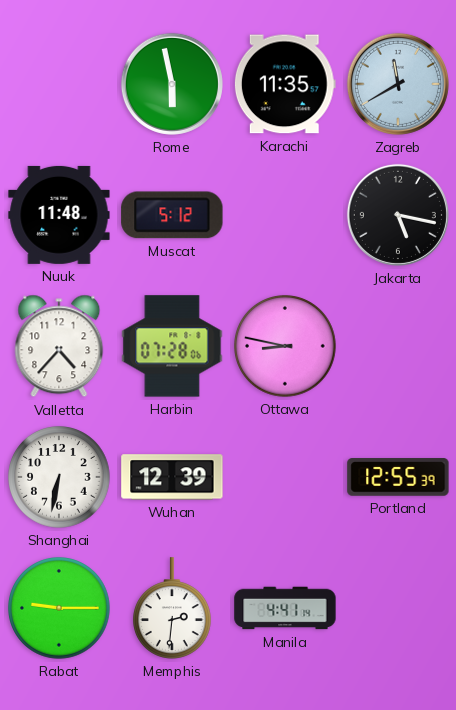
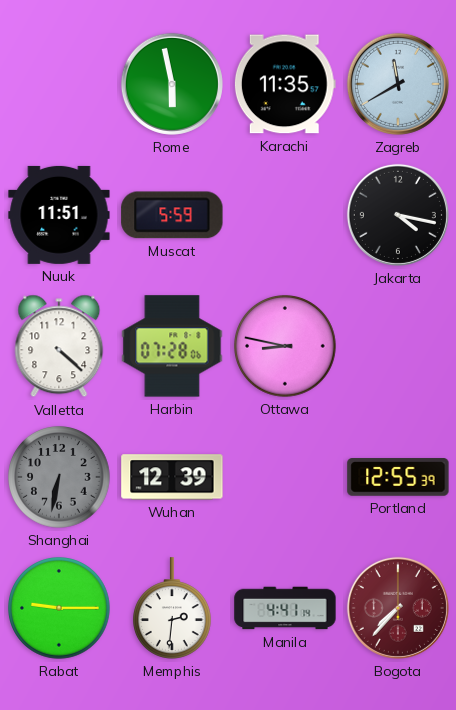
Nuuk: 11:48 -> 11:51
Muscat: 5:12 -> 5:59
Jakarta: 5:17 -> 4:17
Valletta: 4:37 -> 4:22
Shanghai dial: white -> grey
Bogota: none -> 7:37
